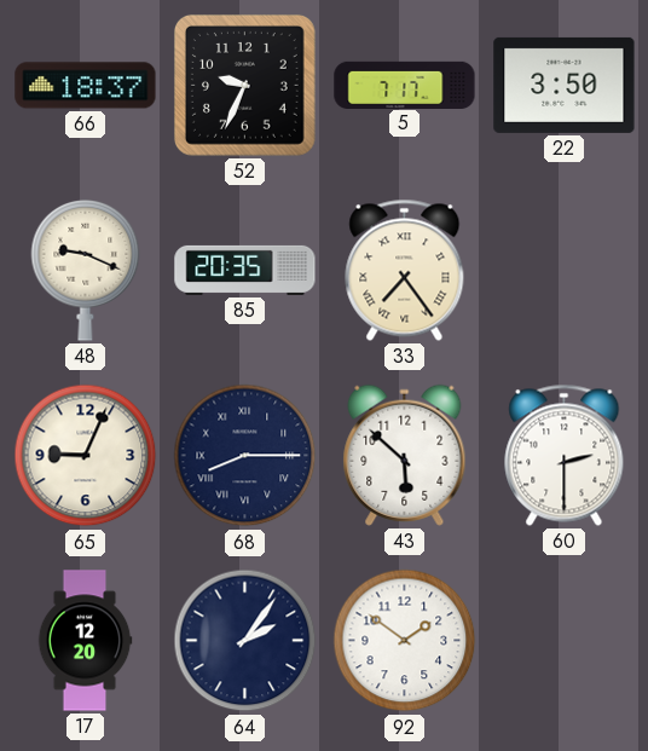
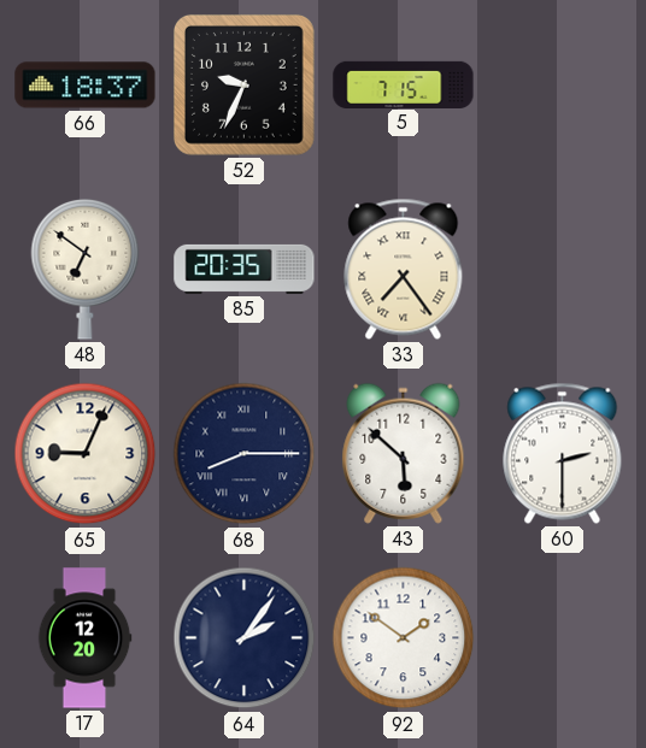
5: 7:17 -> 7:15
22: 3:50 -> none
48: 9:19 -> 6:51
